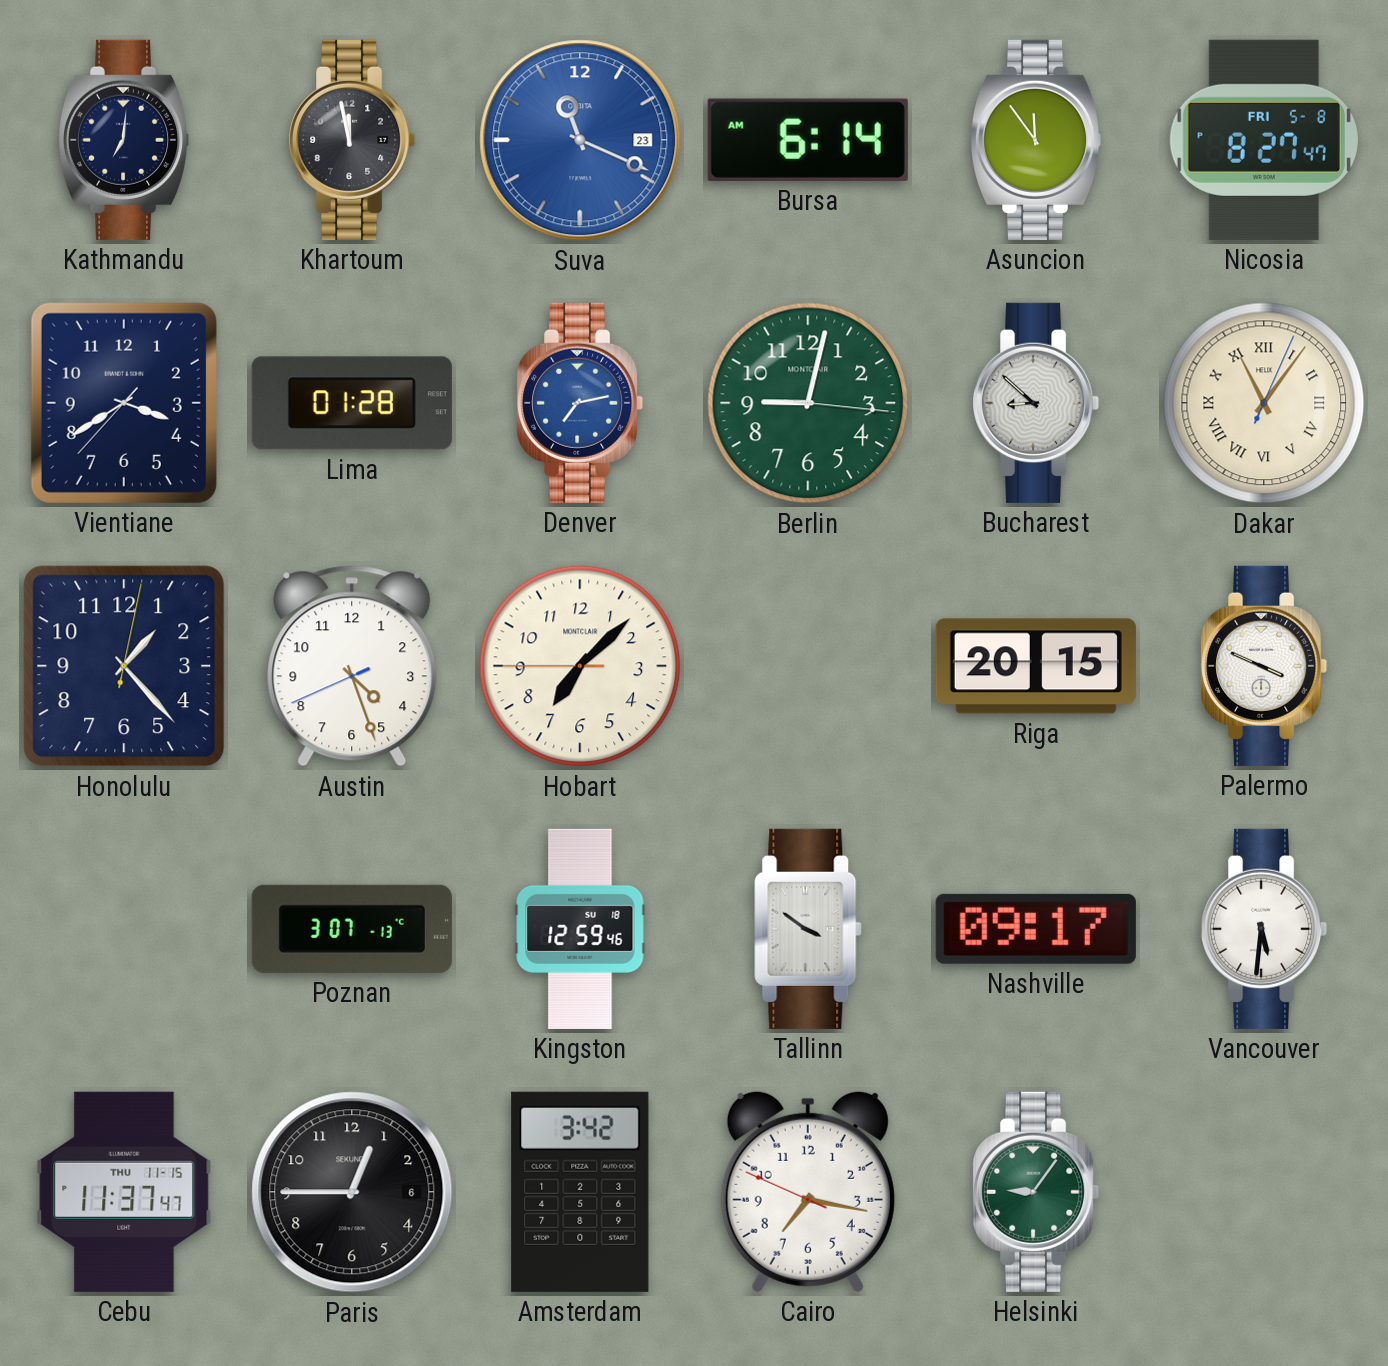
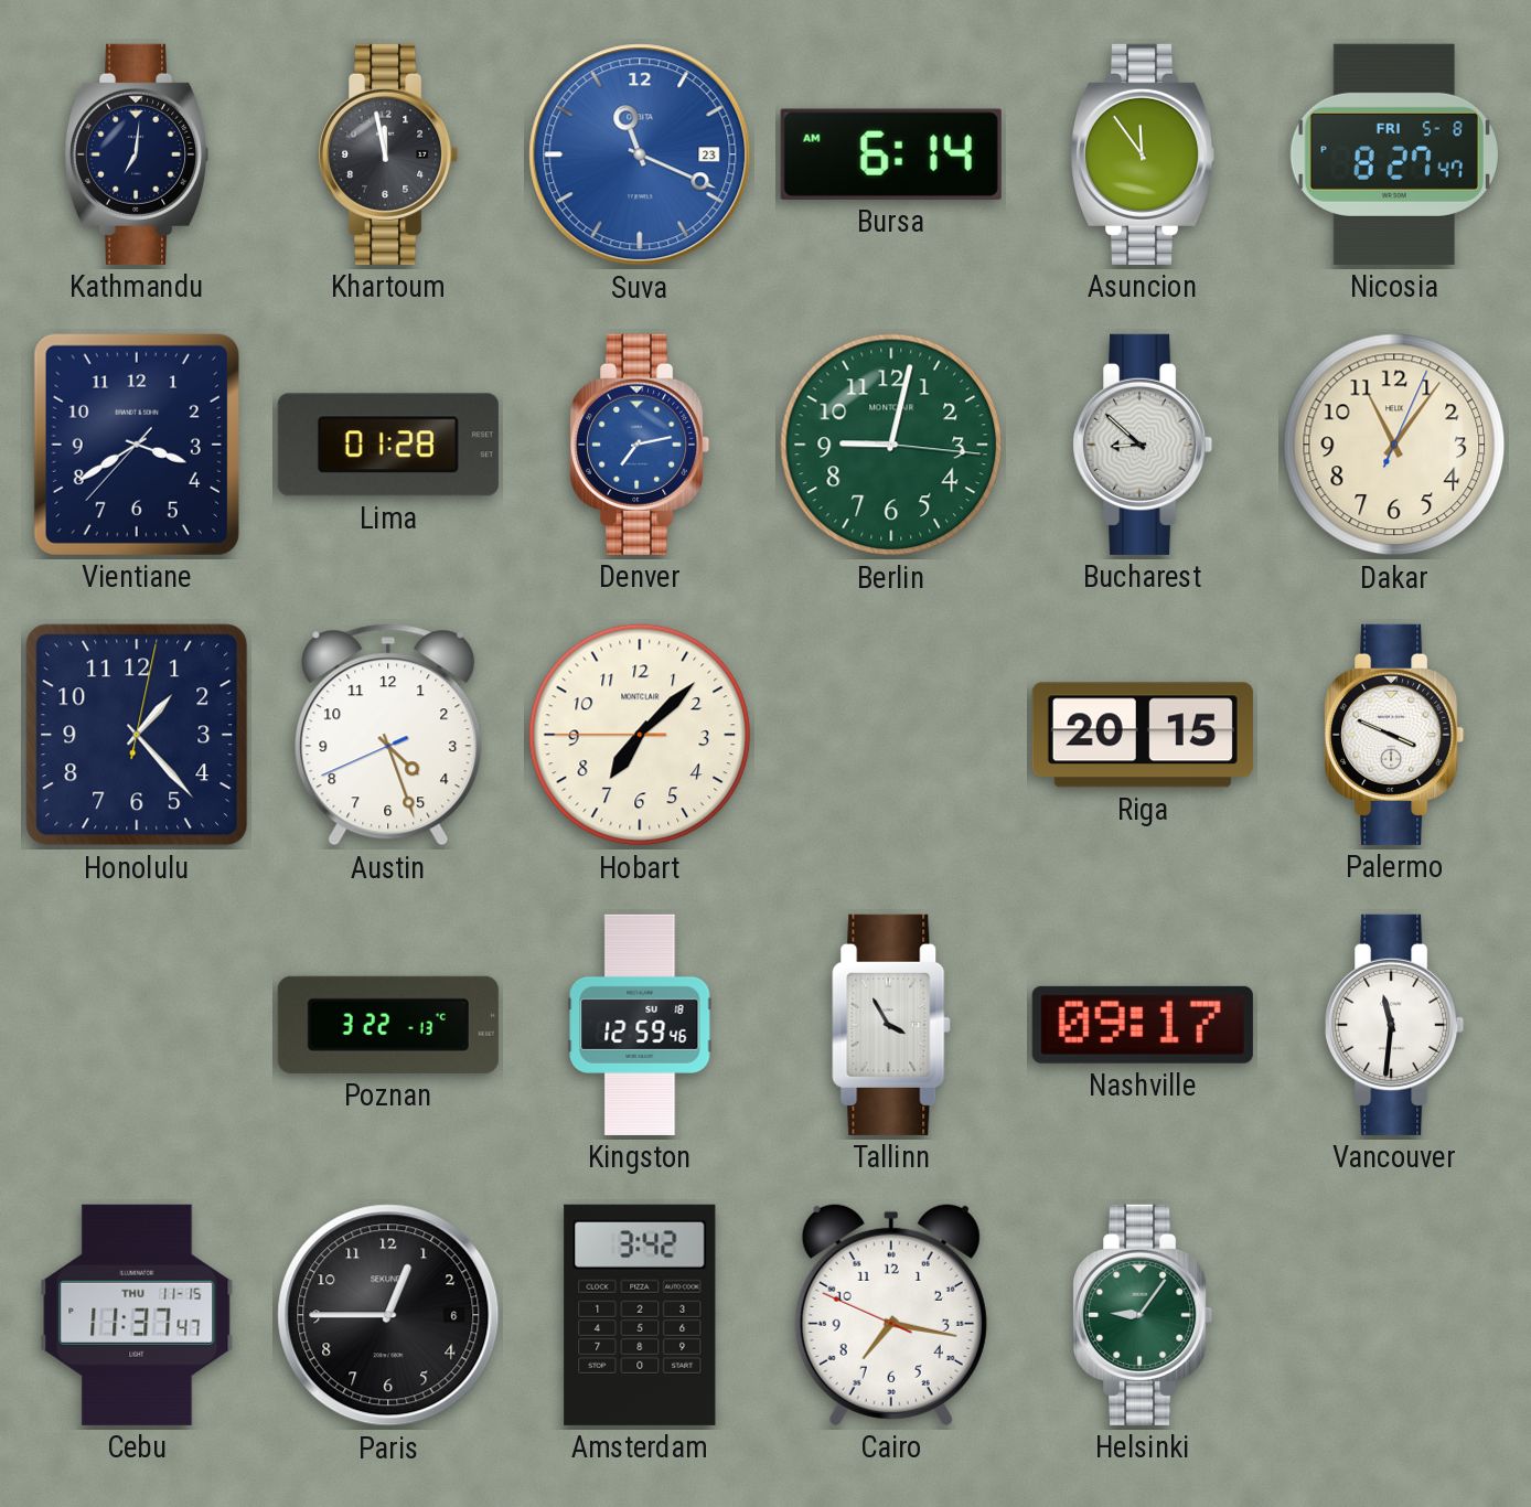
Dakar numerals: Roman -> Arabic
Poznan: 3:07 -> 3:22
Tallinn: 3:51 -> 3:55
Vancouver: 5:31 -> 11:31
